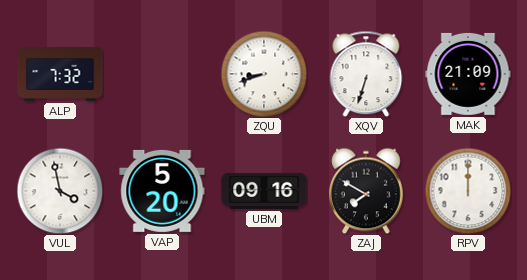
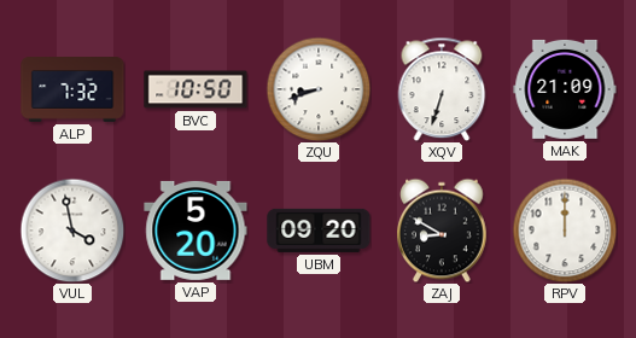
BVC: none -> 10:50
UBM: 09:16 -> 09:20
ZAJ: 7:50 -> 8:50
